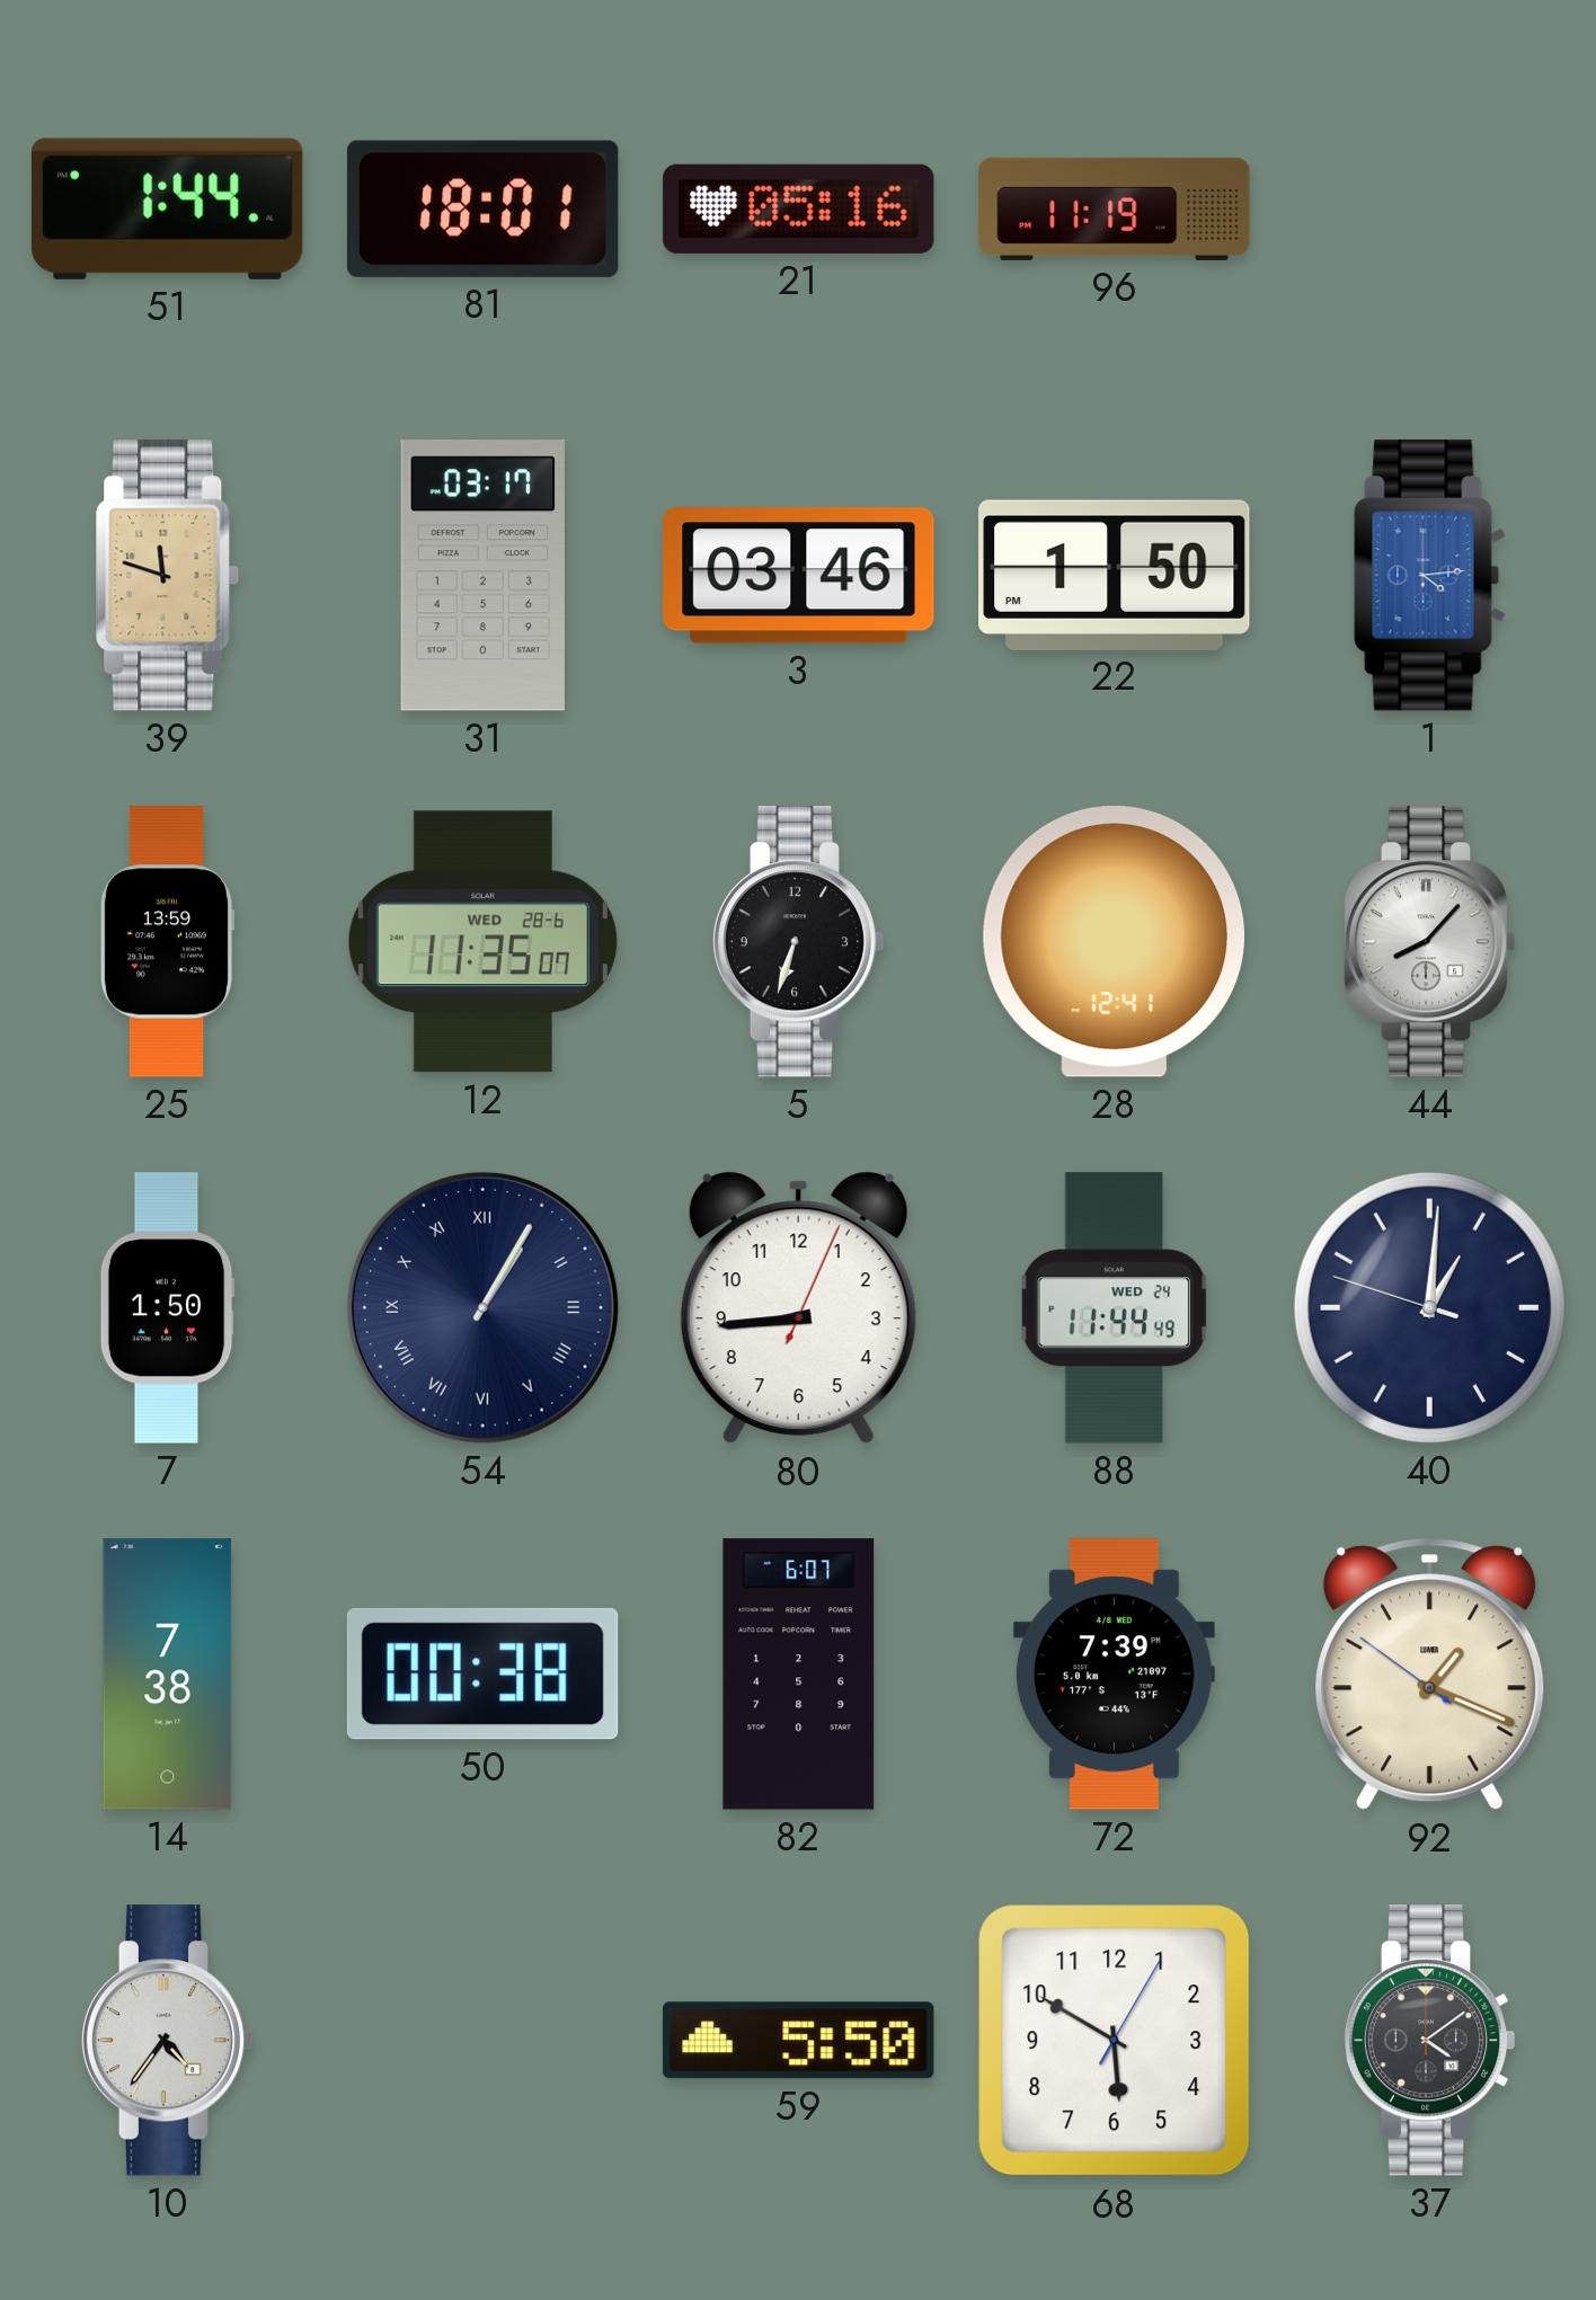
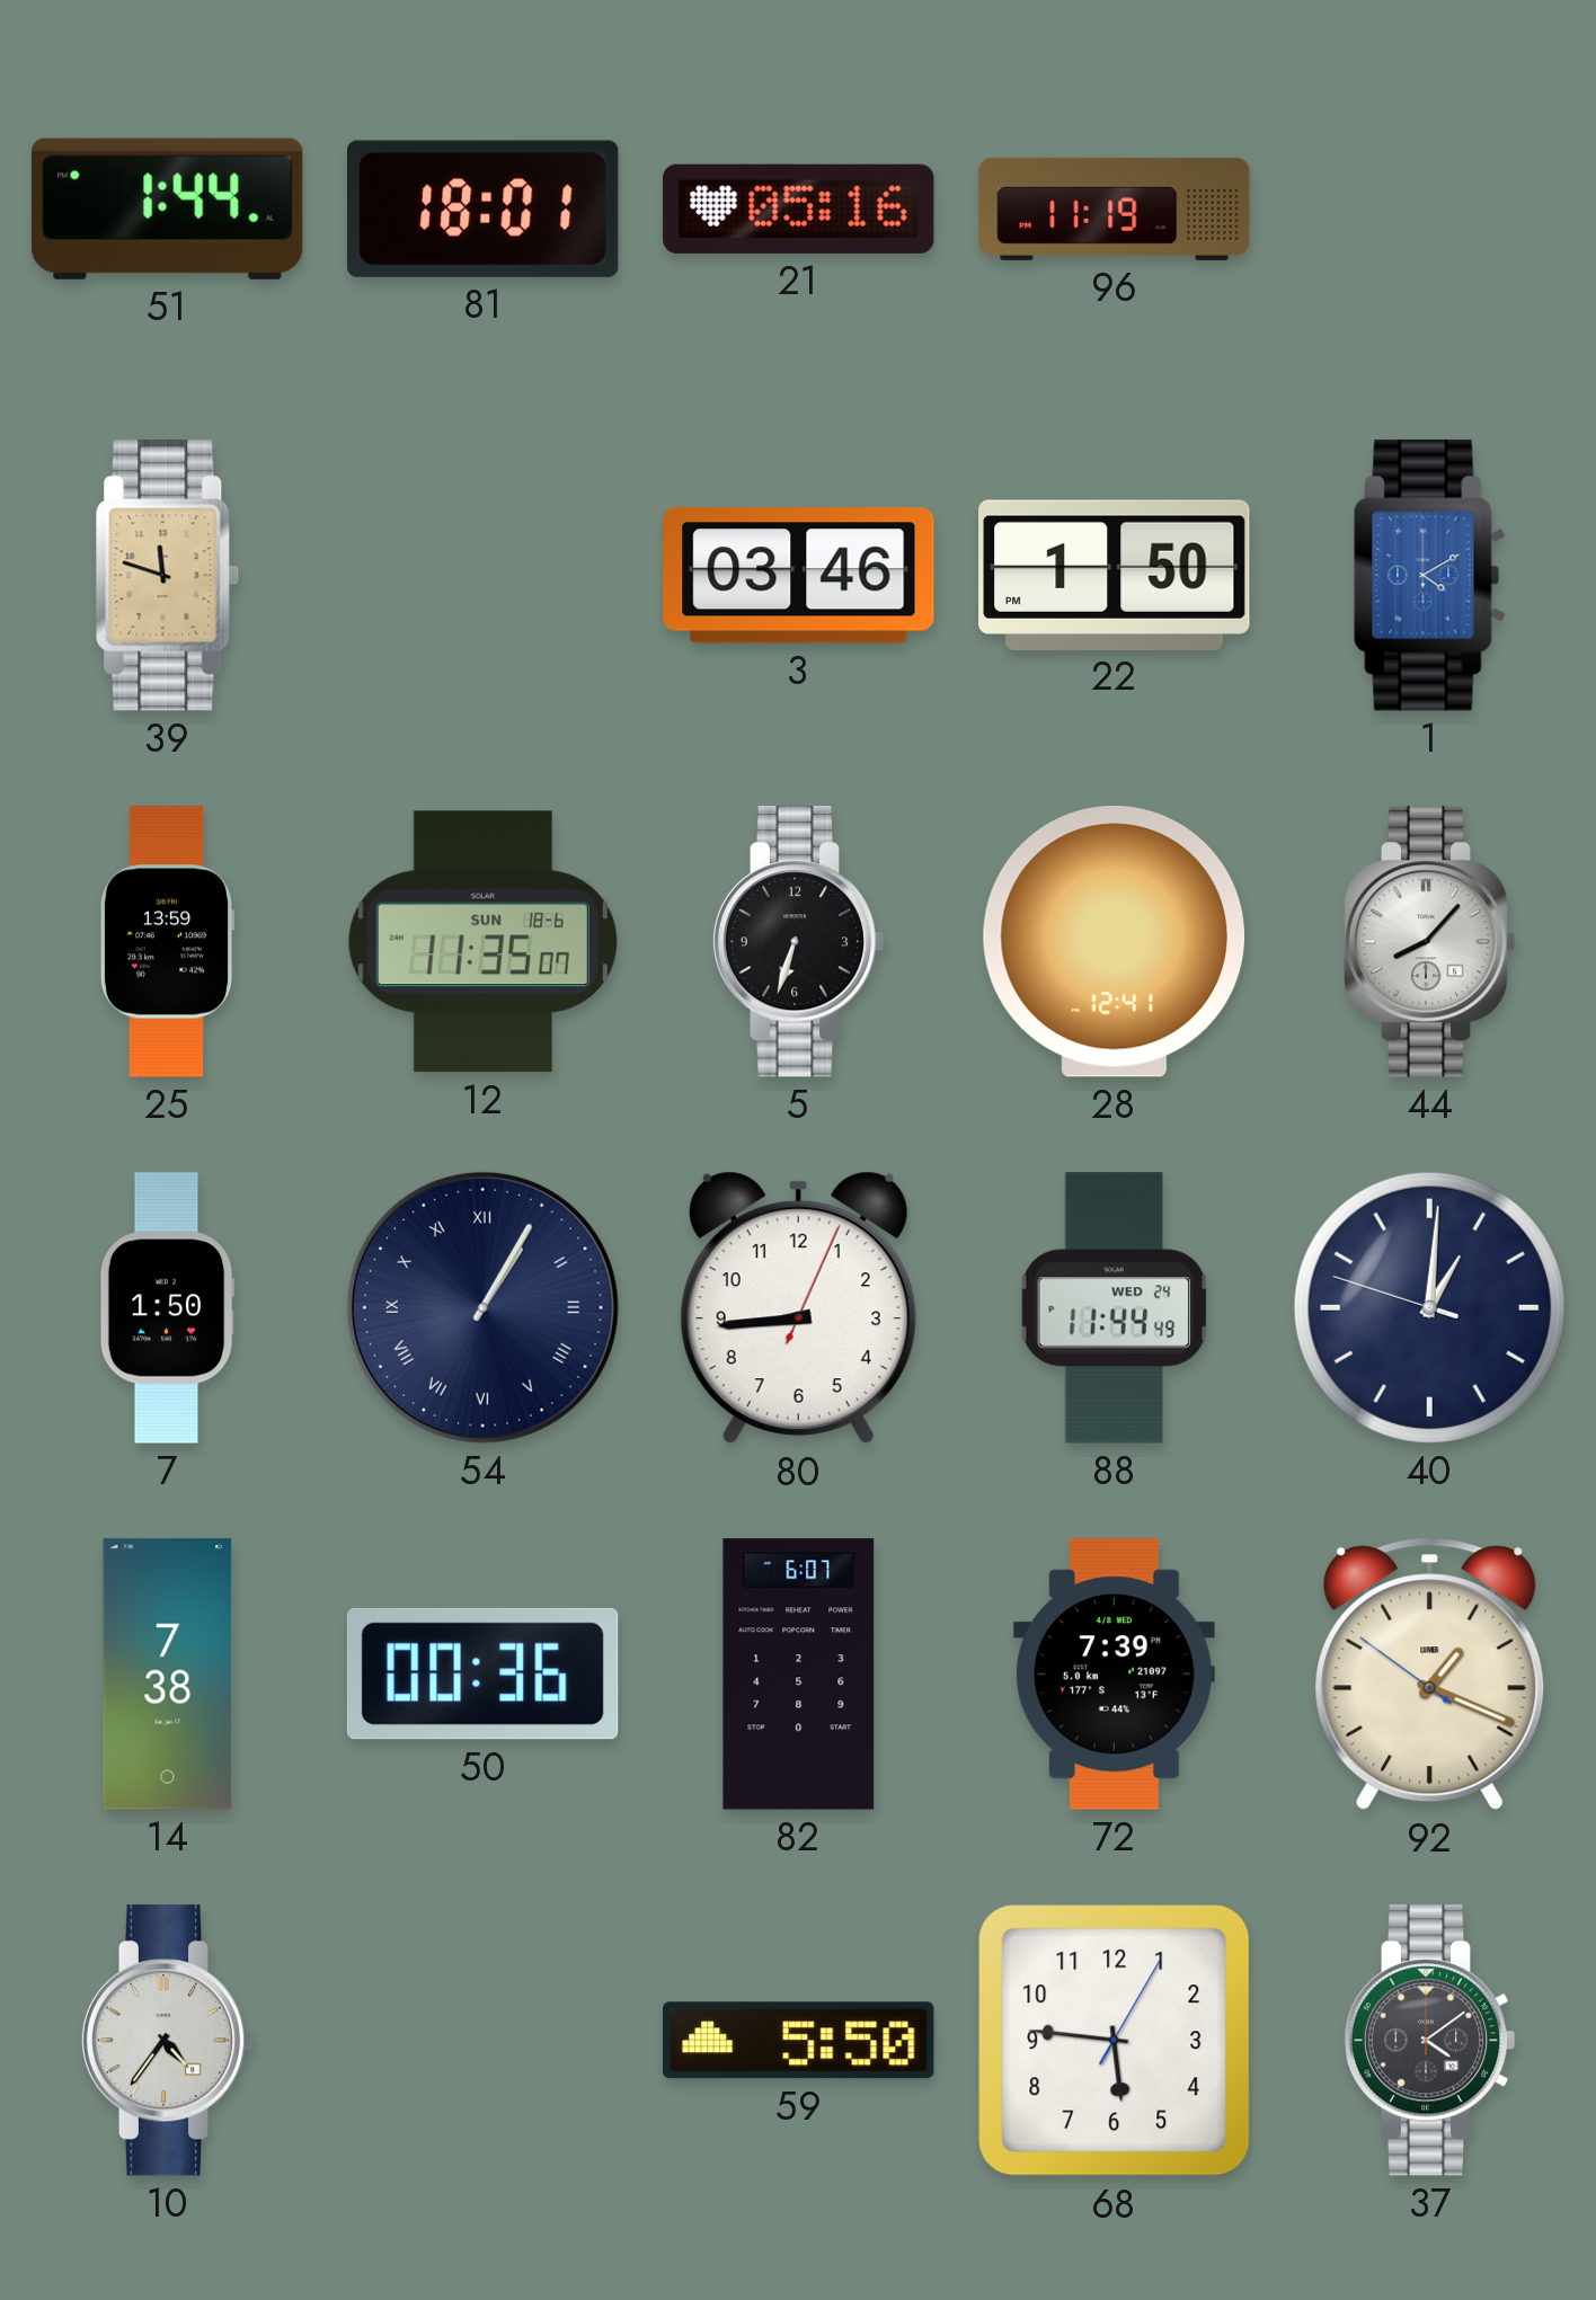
31: 03:17 -> none
1: 4:14 -> 4:10
12 date: WED 28-6 -> SUN 18-6
50: 00:38 -> 00:36
68: 5:50 -> 5:46
